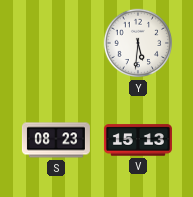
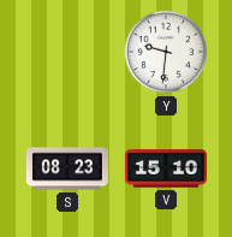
Y: 5:31 -> 9:31
V: 15:13 -> 15:10
